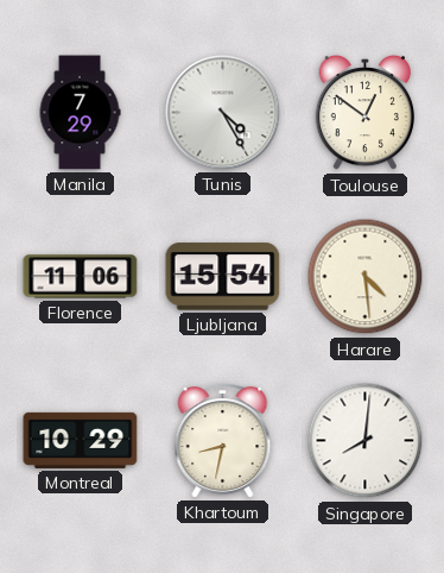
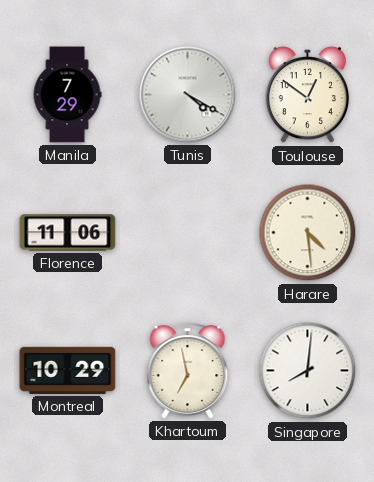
Tunis: 4:25 -> 4:20
Ljubljana: 15:54 -> none
Khartoum: 8:32 -> 6:58
